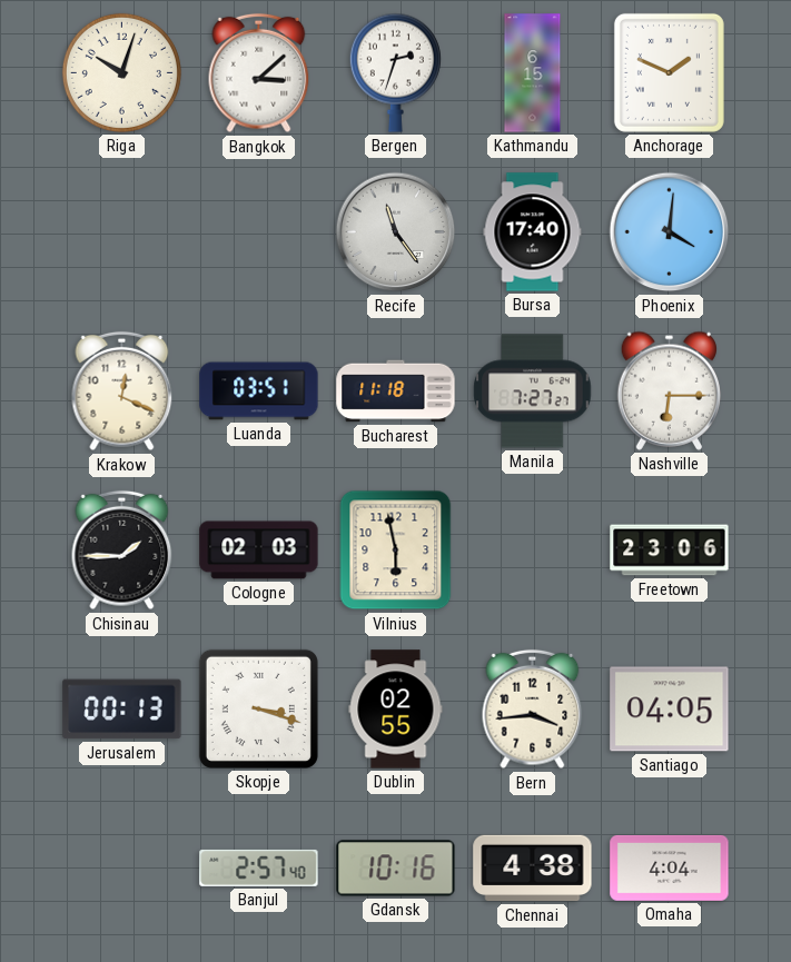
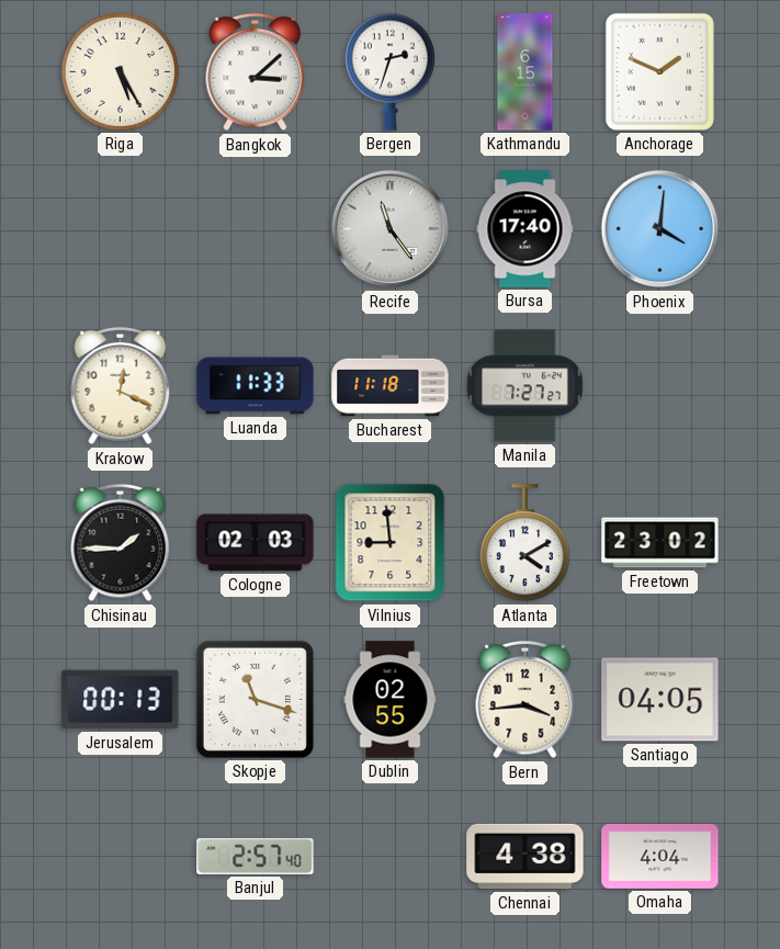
Riga: 10:03 -> 5:25
Luanda: 03:51 -> 11:33
Nashville: 6:15 -> none
Vilnius: 5:58 -> 8:59
Atlanta: none -> 4:10
Freetown: 23:06 -> 23:02
Skopje: 3:18 -> 11:18
Gdansk: 10:16 -> none
